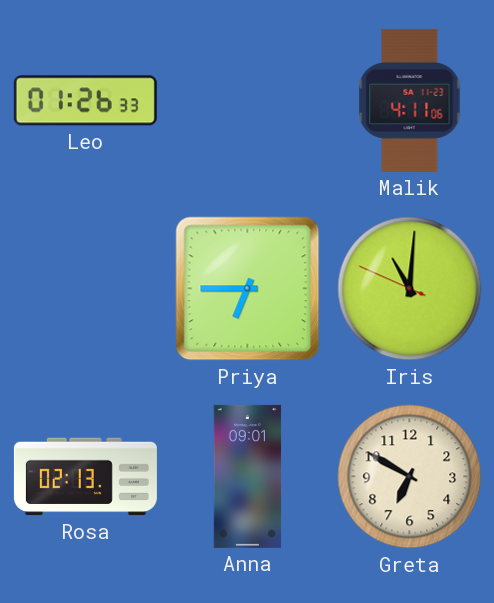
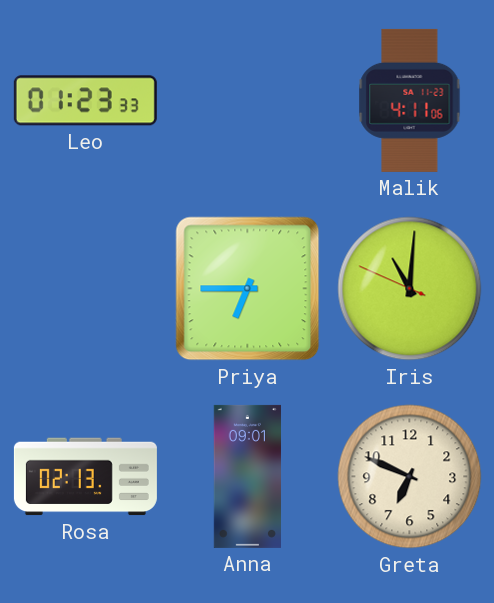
Leo: 01:26 -> 01:23
Greta: 6:50 -> 6:49
